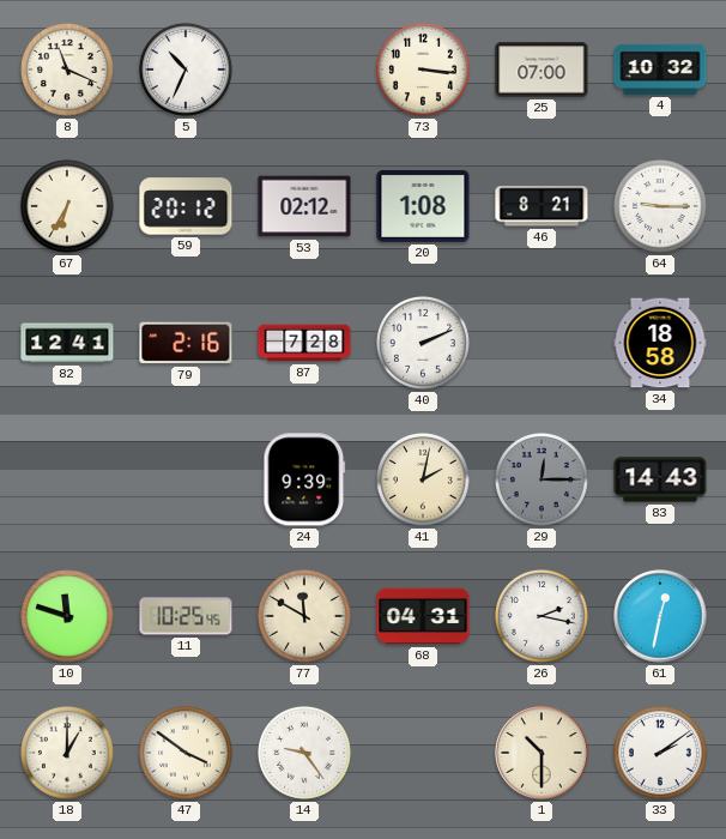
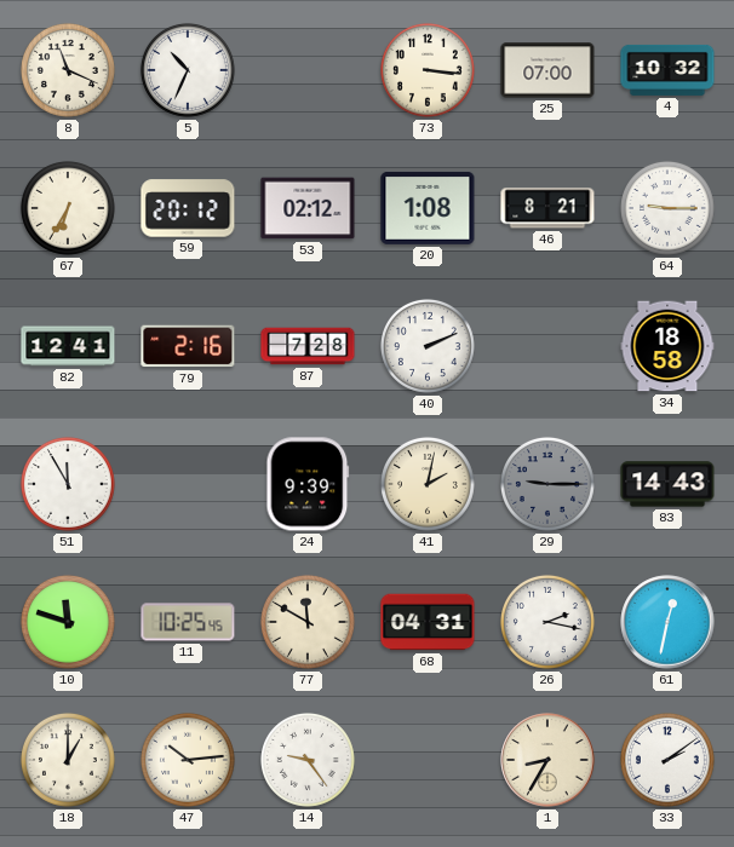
51: none -> 11:55
29: 12:15 -> 9:15
47: 3:51 -> 10:14
1: 10:30 -> 8:35
